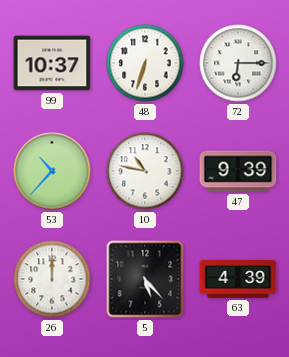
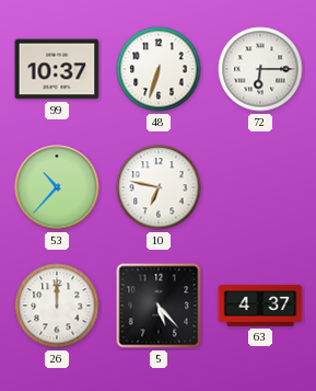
10: 10:47 -> 6:47
47: 9:39 -> none
63: 4:39 -> 4:37
